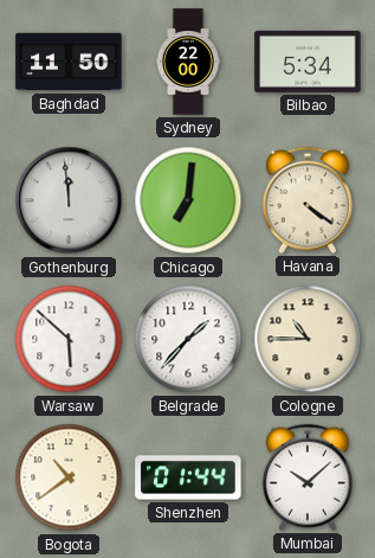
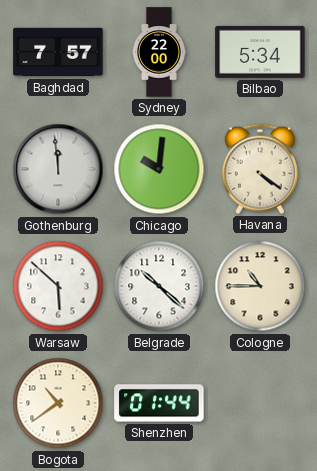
Baghdad: 11:50 -> 7:57
Chicago: 7:01 -> 10:01
Belgrade: 1:37 -> 10:22
Mumbai: 10:08 -> none
